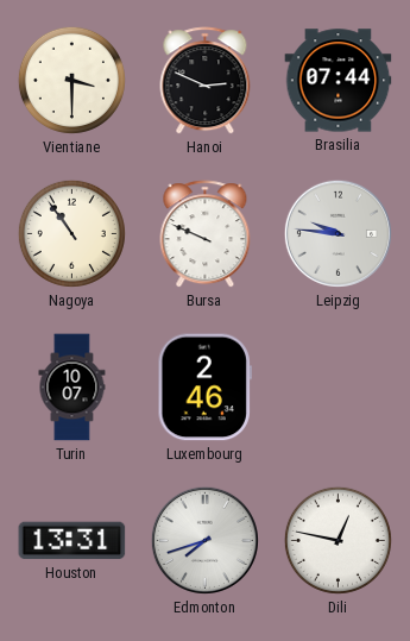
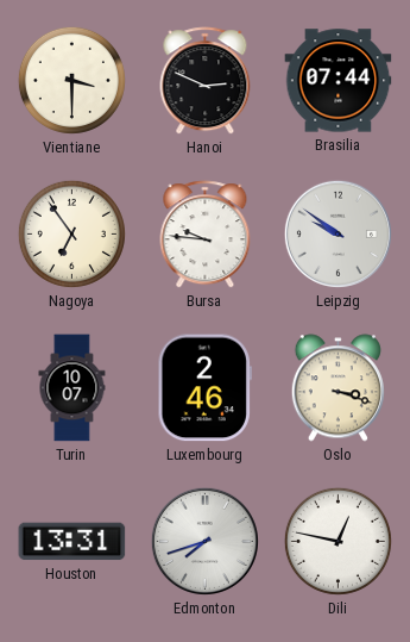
Nagoya: 10:54 -> 6:54
Bursa: 9:49 -> 9:46
Leipzig: 9:46 -> 9:51
Oslo: none -> 3:18
